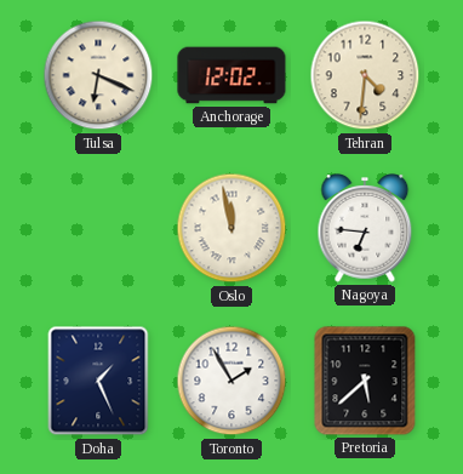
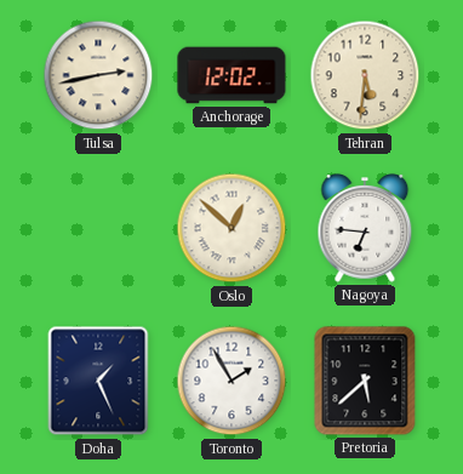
Tulsa: 6:19 -> 2:43
Tehran: 4:31 -> 5:31
Oslo: 11:58 -> 12:52
